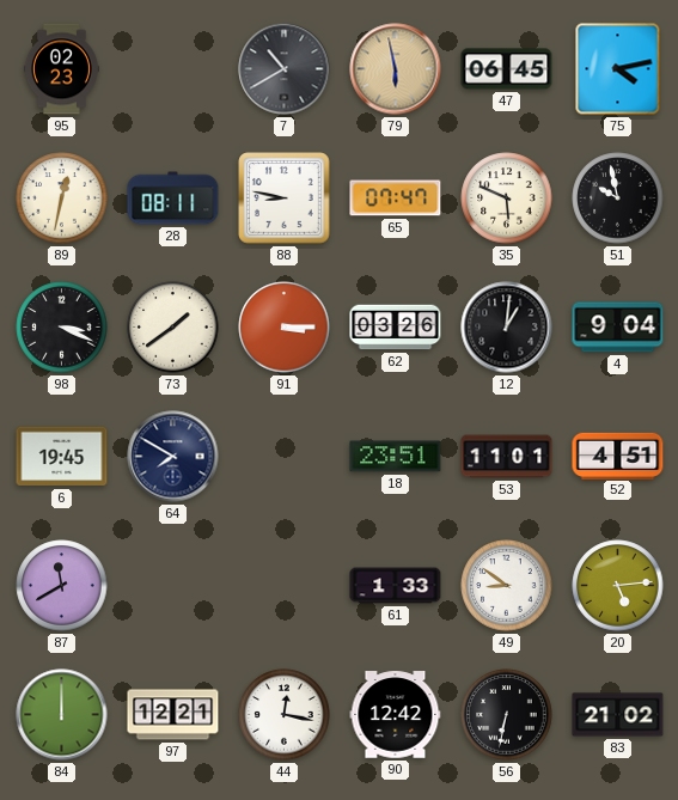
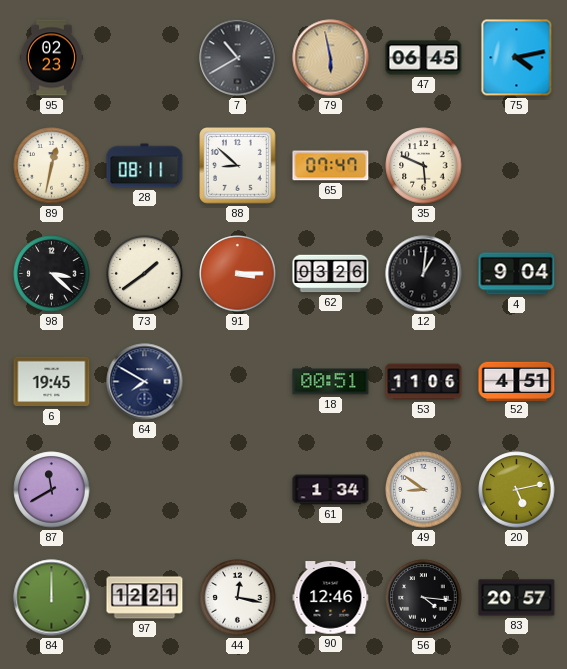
88: 8:47 -> 8:52
51: 9:58 -> none
98: 3:19 -> 3:22
18: 23:51 -> 00:51
53: 11:01 -> 11:06
61: 1:33 -> 1:34
20: 5:14 -> 5:13
90: 12:42 -> 12:46
56: 6:32 -> 4:16
83: 21:02 -> 20:57
